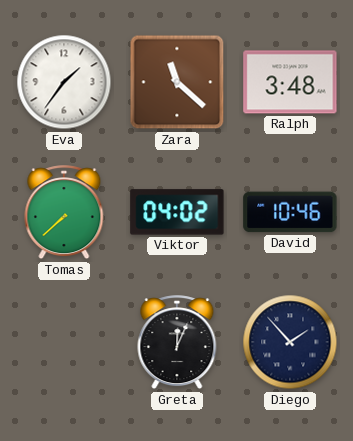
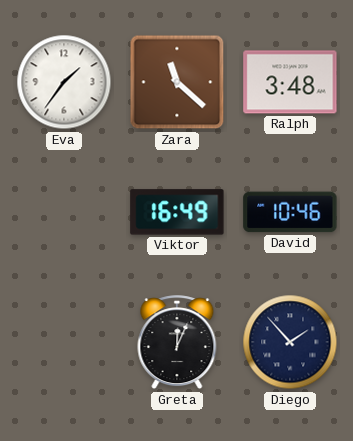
Tomas: 7:38 -> none
Viktor: 04:02 -> 16:49
